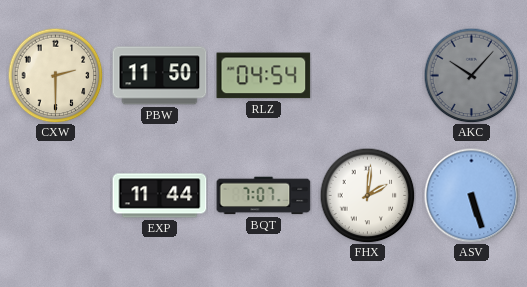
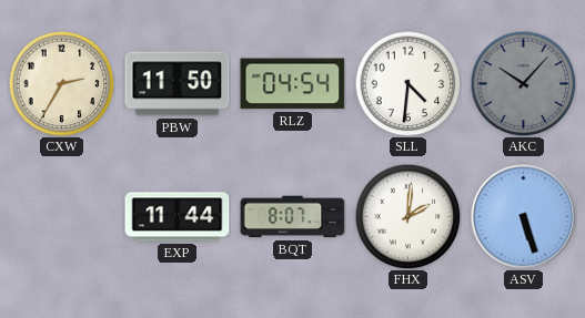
CXW: 2:30 -> 2:35
SLL: none -> 4:31
BQT: 7:07 -> 8:07
